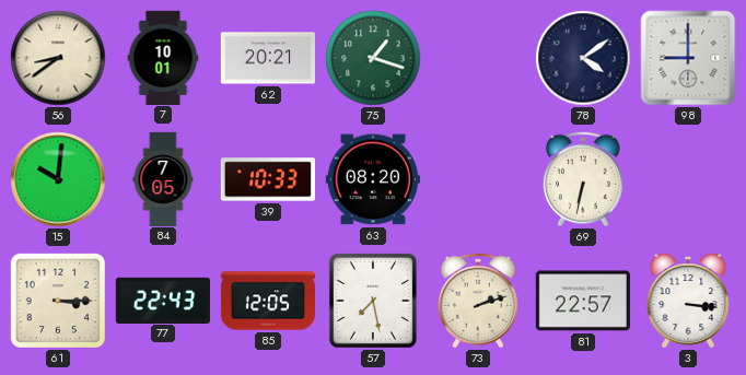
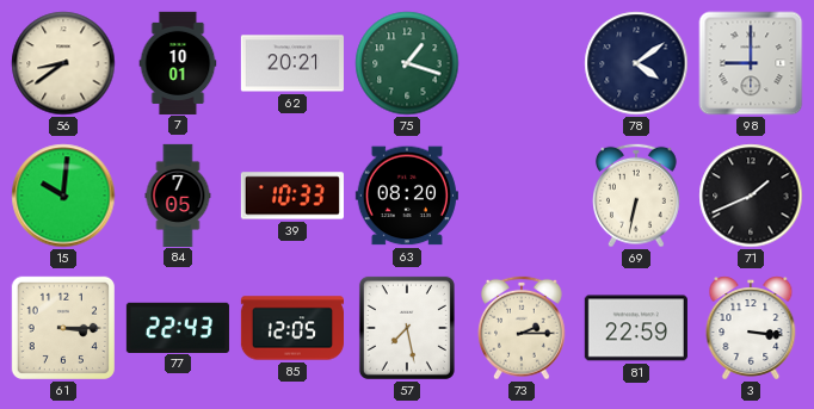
71: none -> 1:41
73: 2:12 -> 2:15
81: 22:57 -> 22:59
